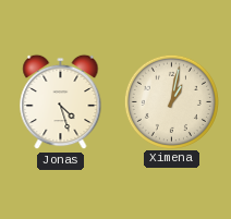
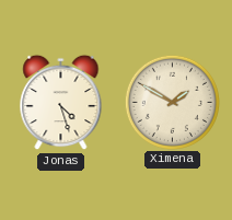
Ximena: 1:02 -> 1:50
